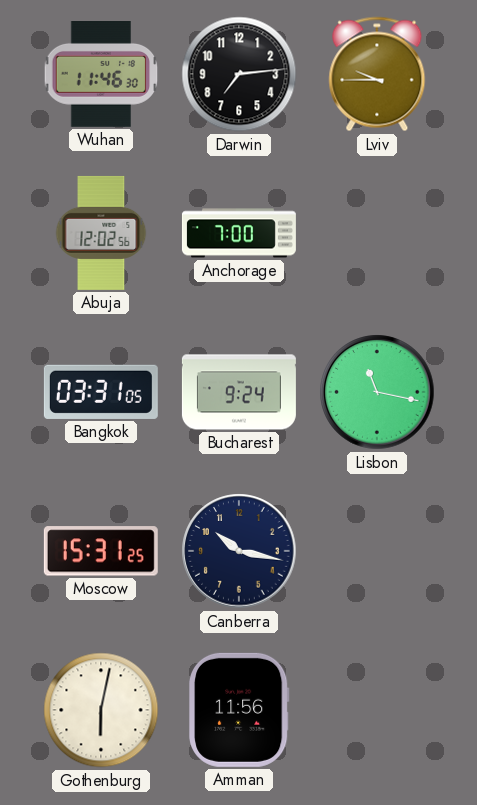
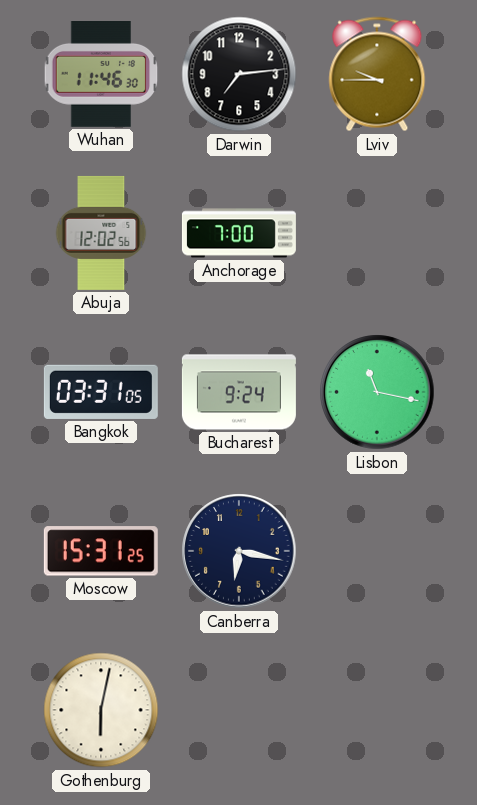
Canberra: 10:17 -> 6:17
Amman: 11:56 -> none
